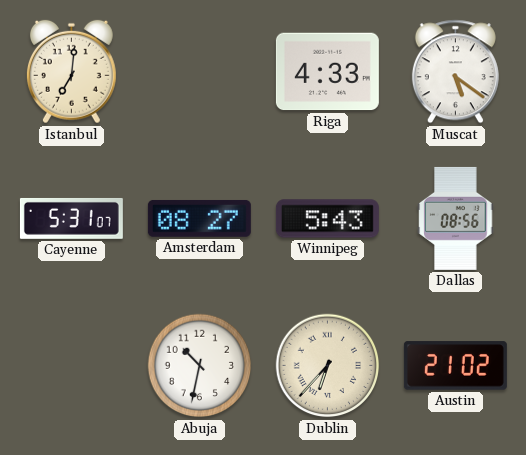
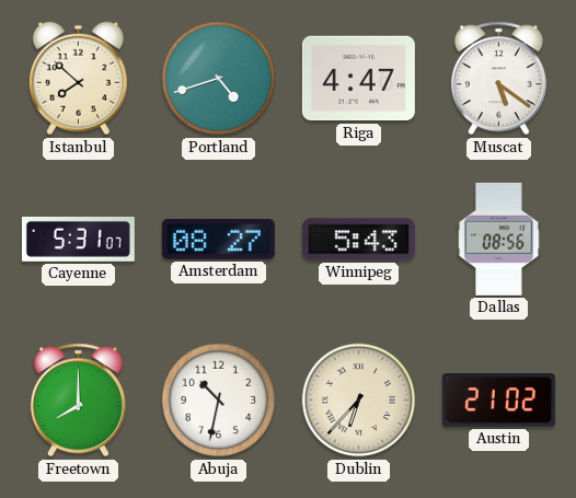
Istanbul: 7:01 -> 7:52
Portland: none -> 4:42
Riga: 4:33 -> 4:47
Freetown: none -> 8:00
